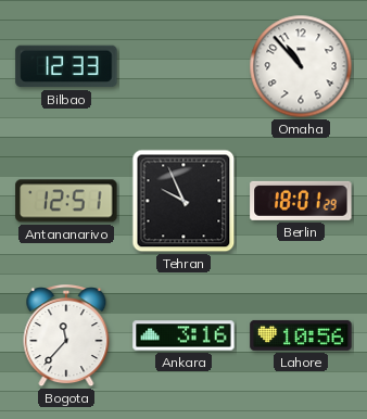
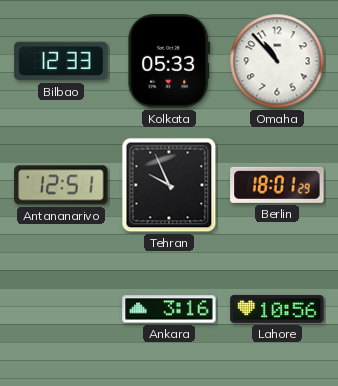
Kolkata: none -> 05:33
Bogota: 11:37 -> none
